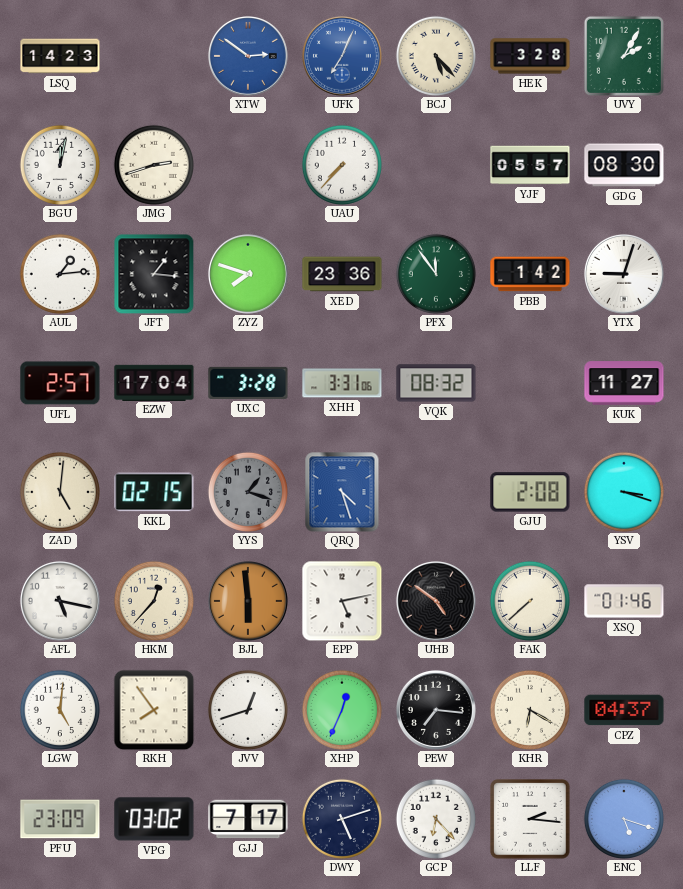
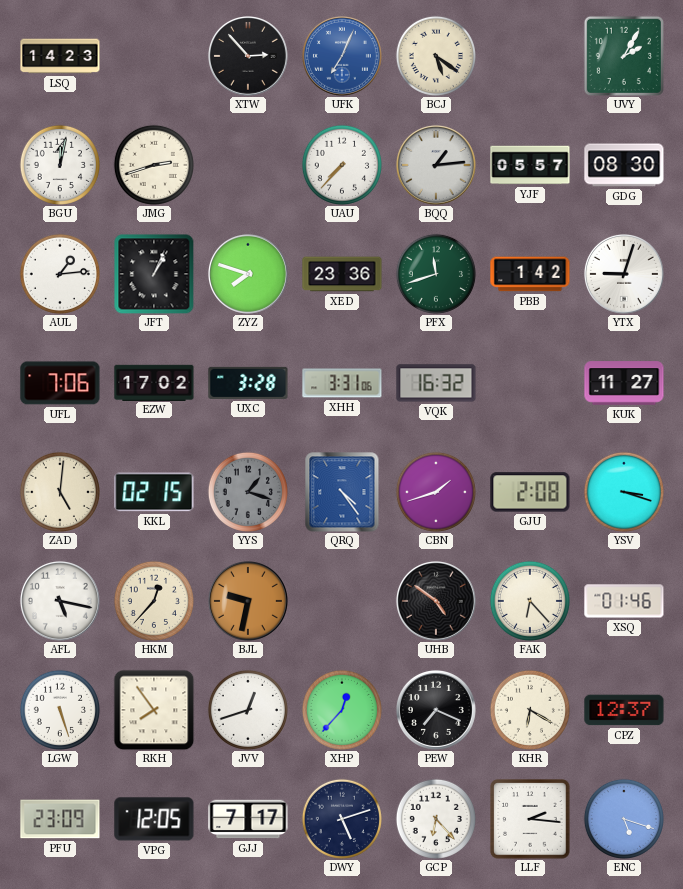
XTW: 2:51 -> 2:53
XTW dial: blue -> black
BCJ: 5:23 -> 5:21
HEK: 3:28 -> none
BQQ: none -> 1:14
JFT: 1:16 -> 1:04
PFX: 11:54 -> 11:42
UFL: 2:57 -> 7:06
EZW: 17:04 -> 17:02
VQK: 08:32 -> 16:32
QRQ: 4:27 -> 4:24
CBN: none -> 1:42
BJL: 5:59 -> 9:32
EPP: 5:13 -> none
FAK: 7:38 -> 6:23
LGW: 5:01 -> 5:27
XHP: 12:34 -> 12:37
PEW: 7:16 -> 7:19
CPZ: 04:37 -> 12:37
VPG: 03:02 -> 12:05
